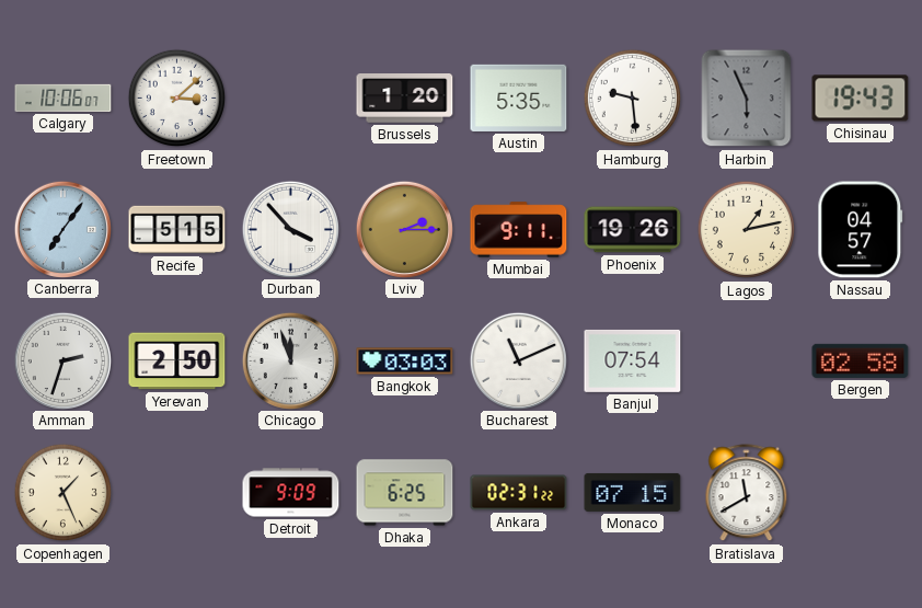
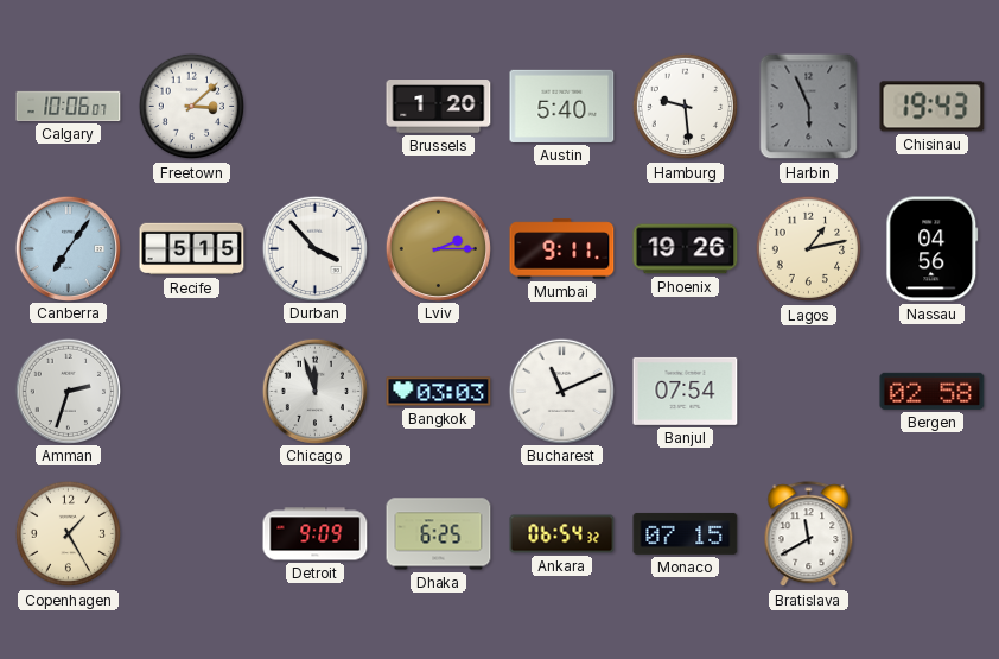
Austin: 5:35 -> 5:40
Nassau: 04:57 -> 04:56
Yerevan: 2:50 -> none
Copenhagen: 1:26 -> 1:25
Ankara: 02:31 -> 06:54
